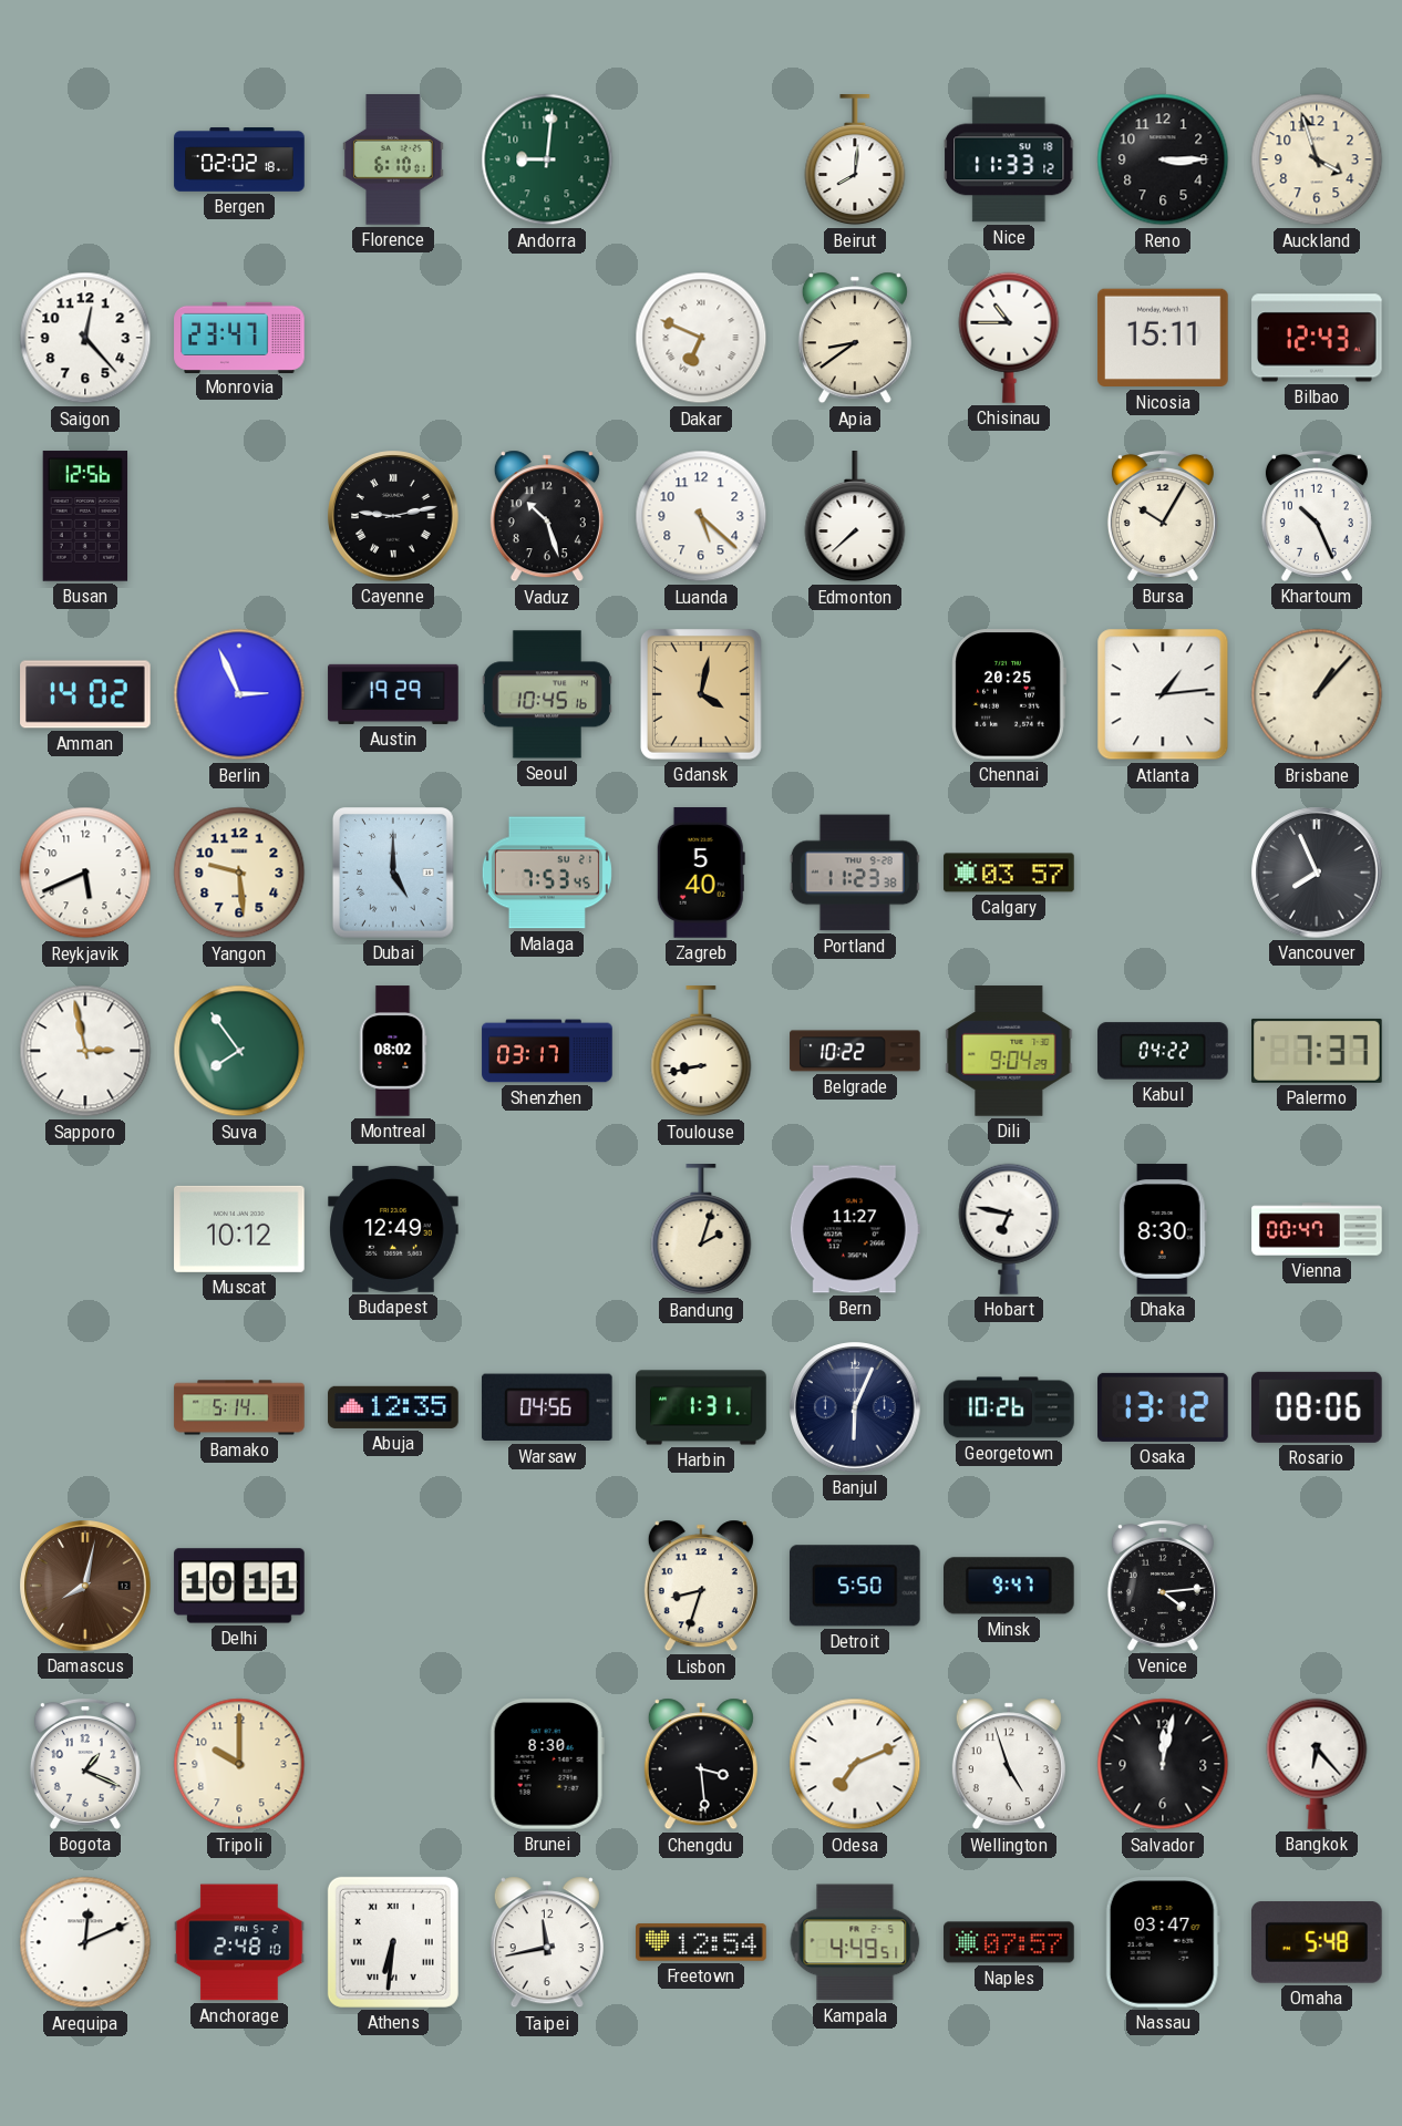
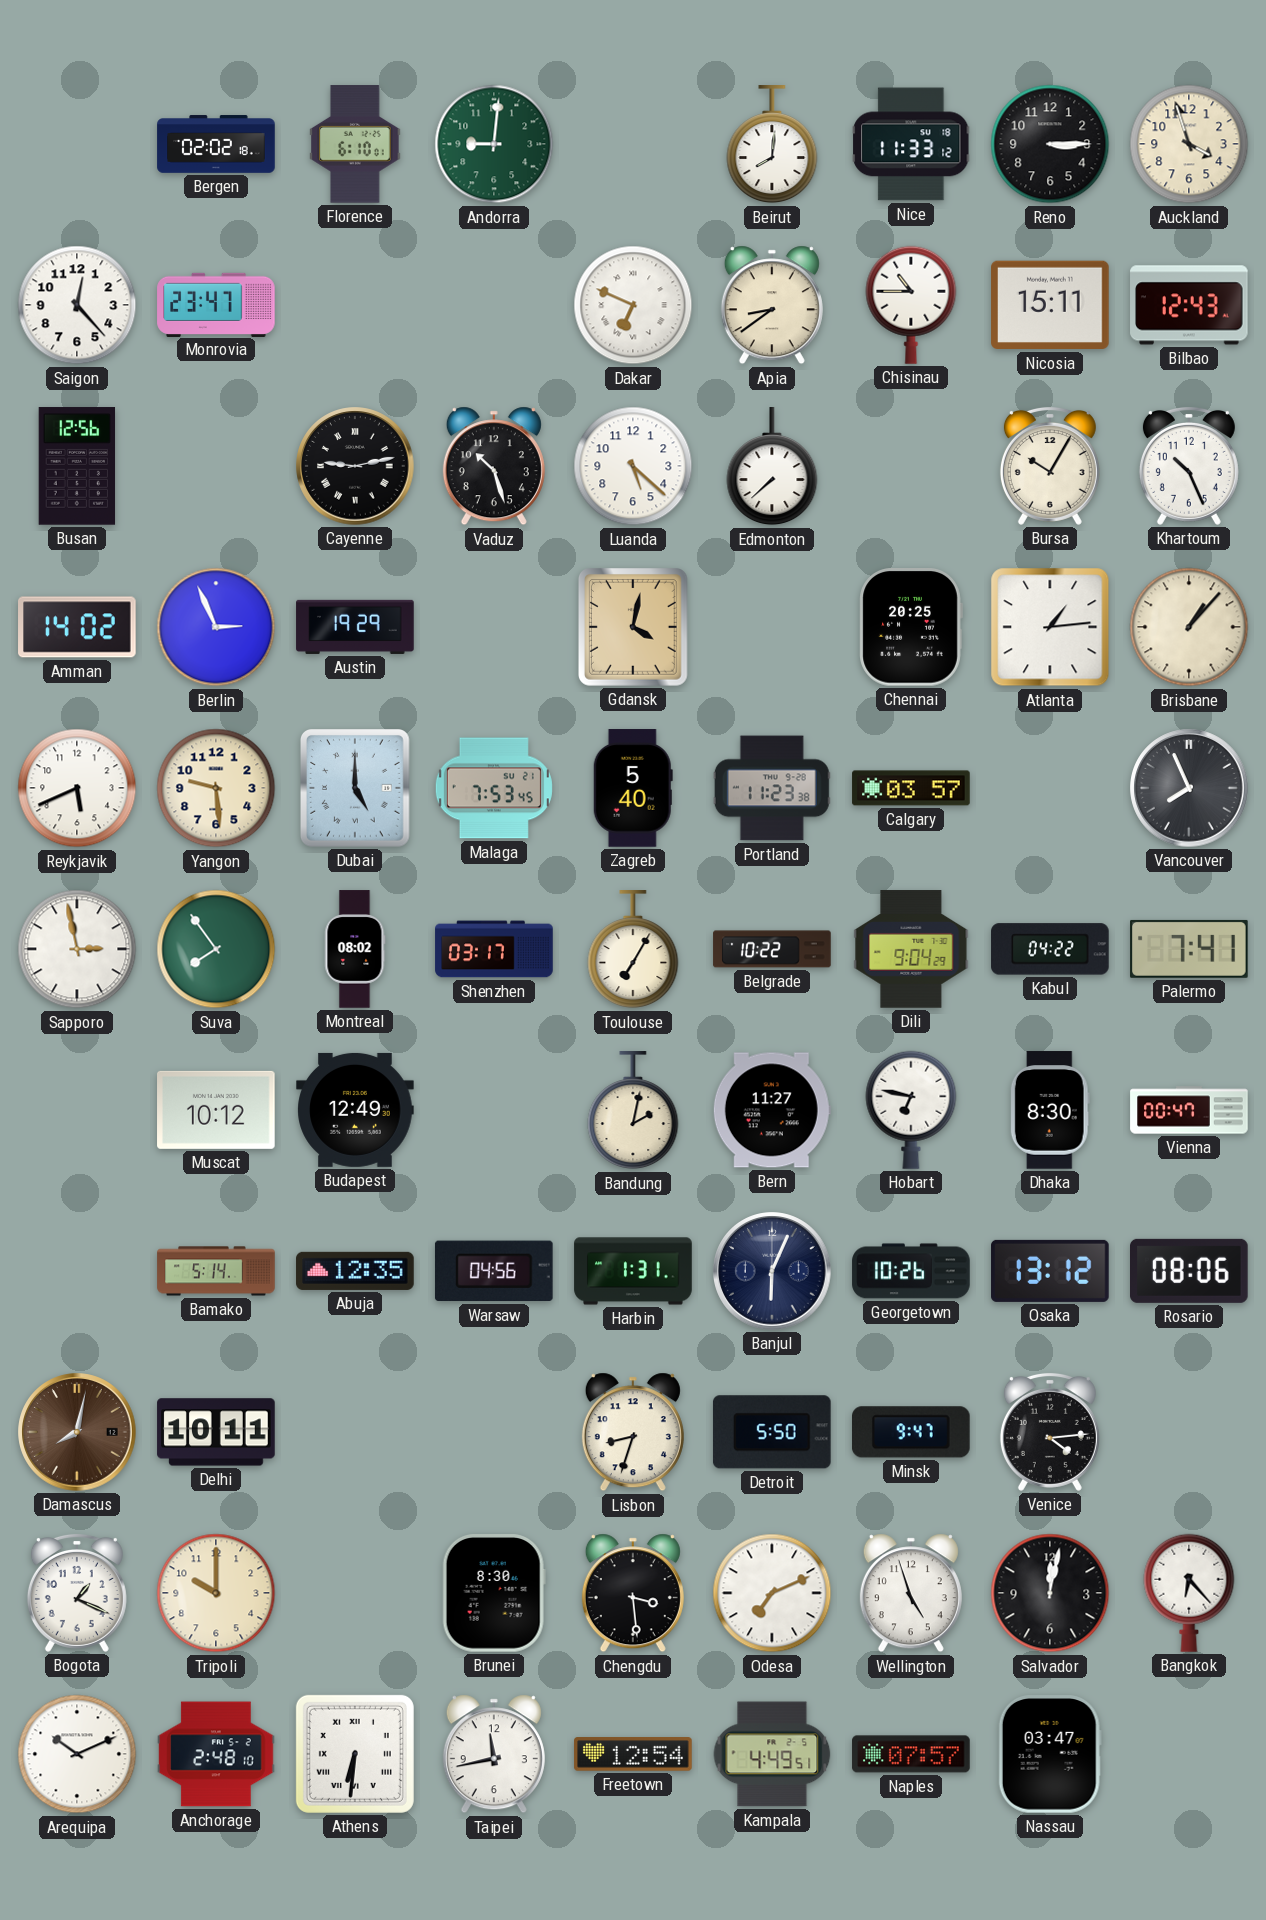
Seoul: 10:45 -> none
Toulouse: 8:43 -> 7:05
Palermo: 7:37 -> 7:41
Bandung: 2:03 -> 2:02
Arequipa: 12:11 -> 10:11
Omaha: 5:48 -> none
